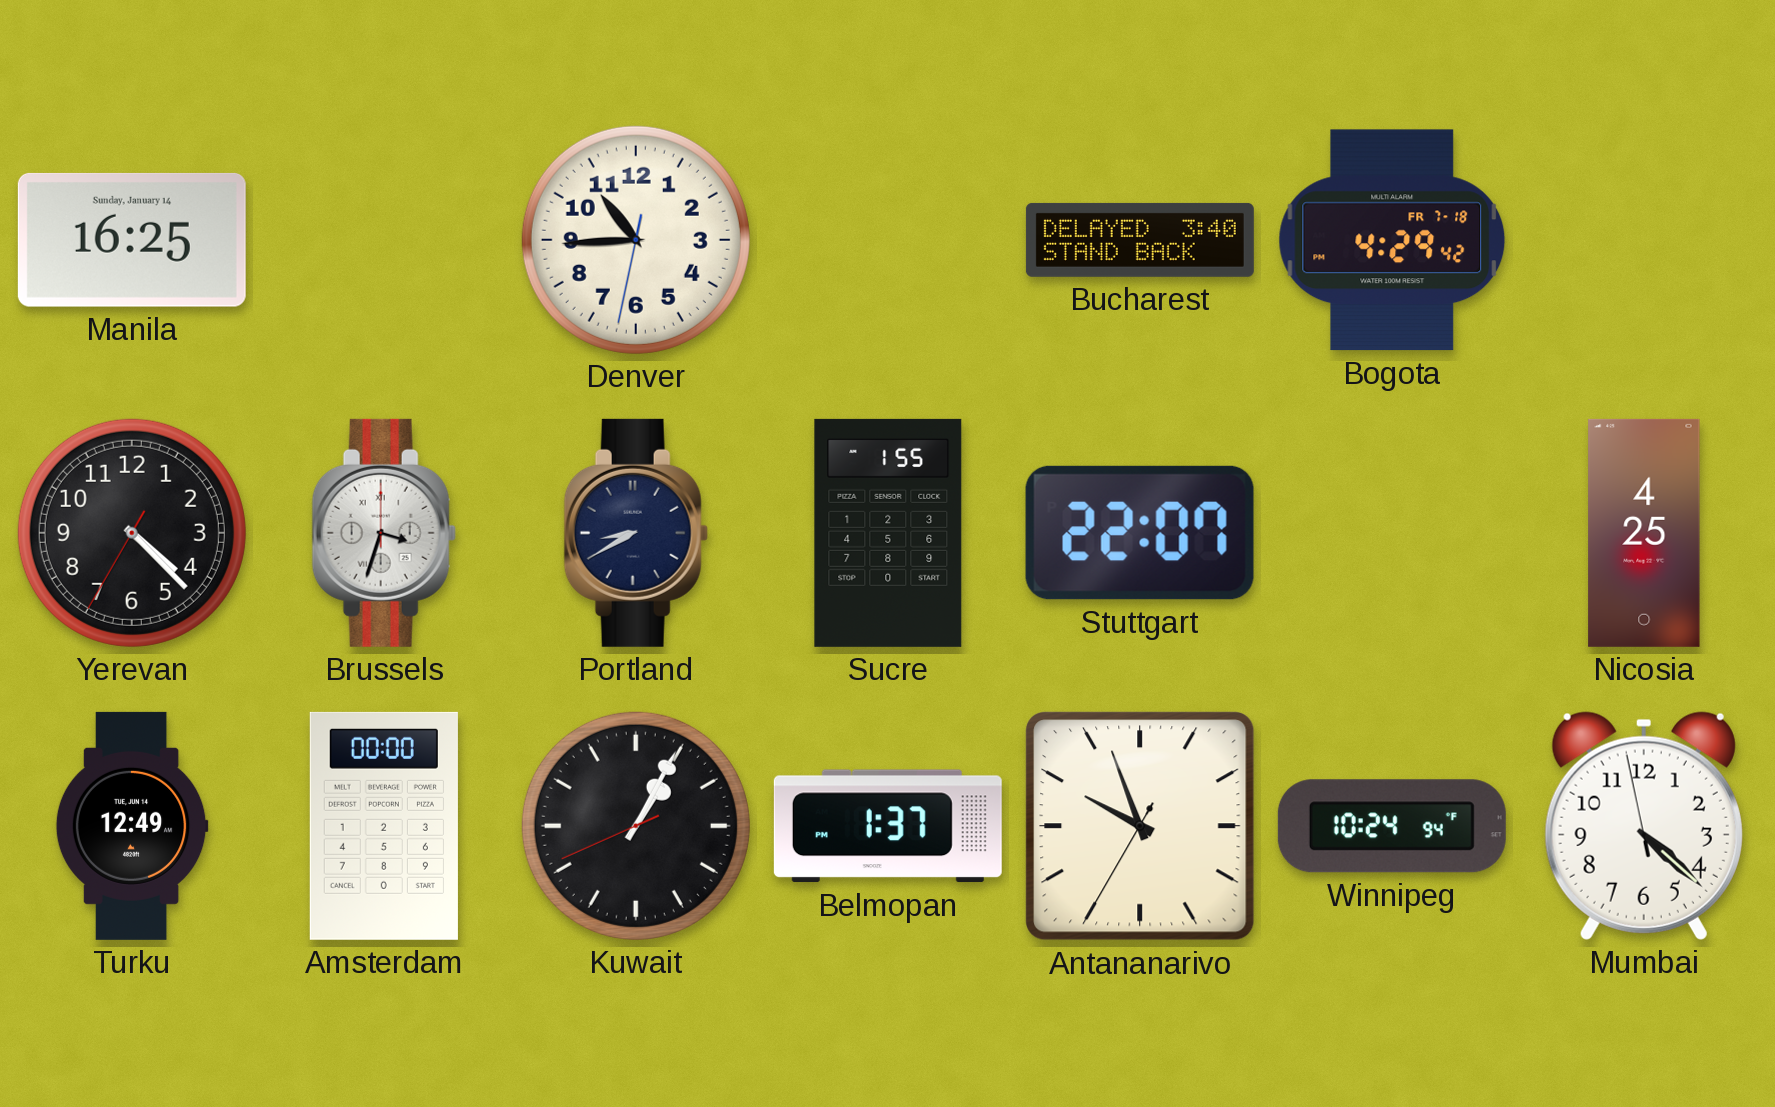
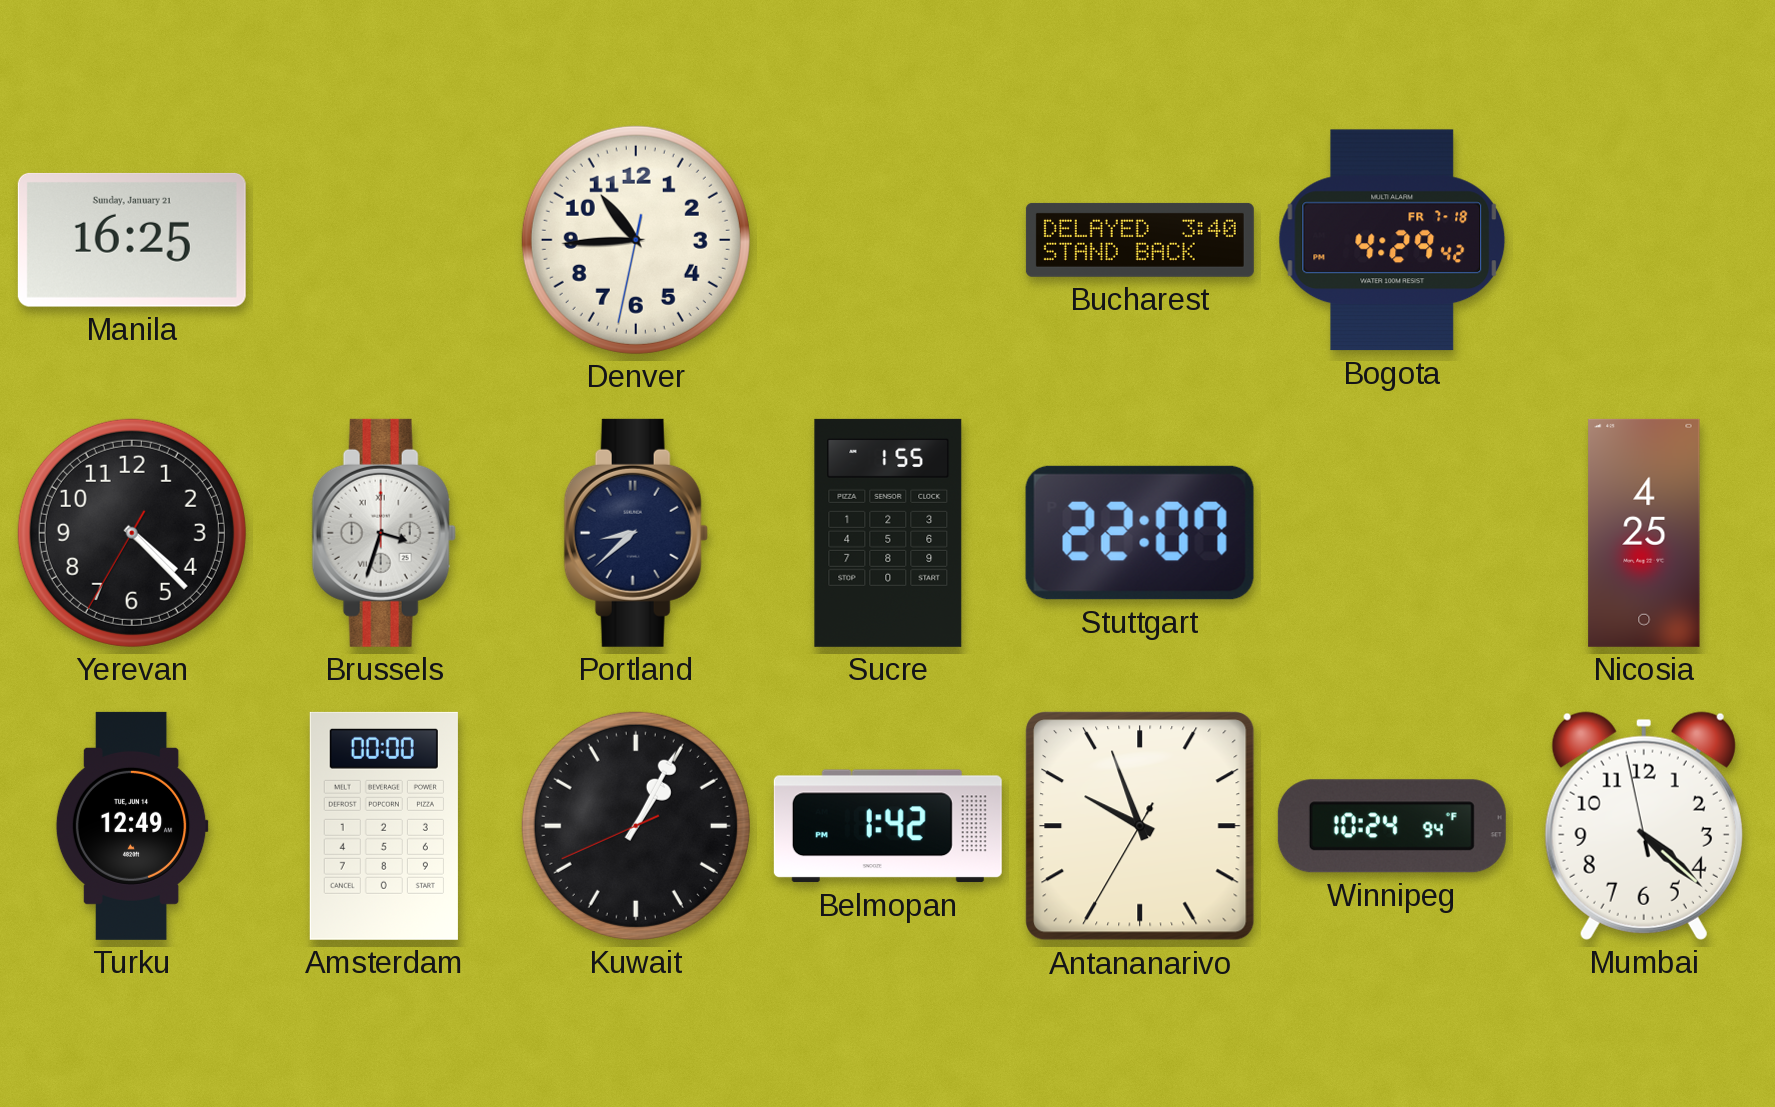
Manila date: Sunday, January 14 -> Sunday, January 21
Portland: 8:40 -> 8:38
Belmopan: 1:37 -> 1:42
